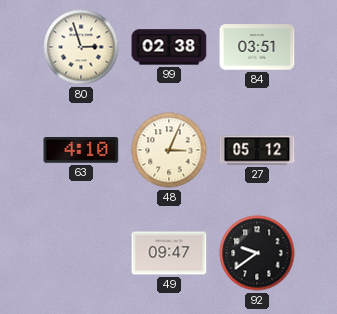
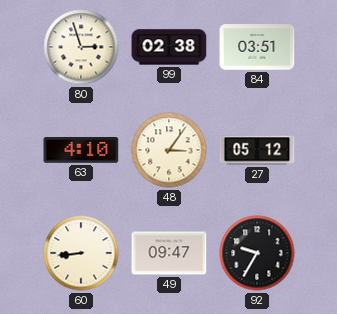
48: 3:04 -> 3:06
60: none -> 8:44
92: 9:39 -> 9:35
